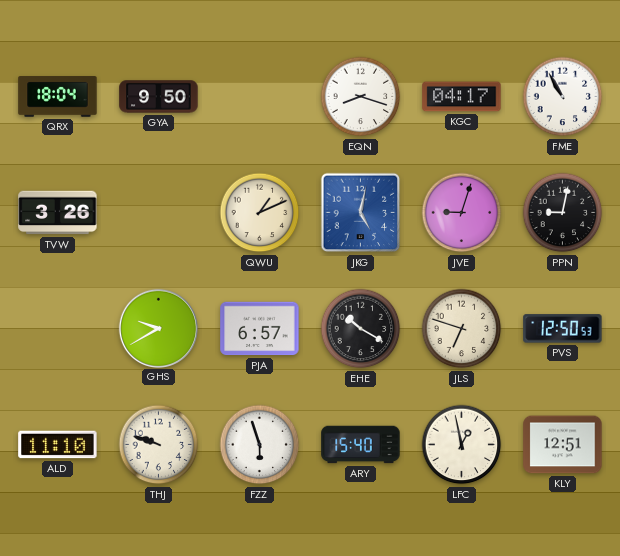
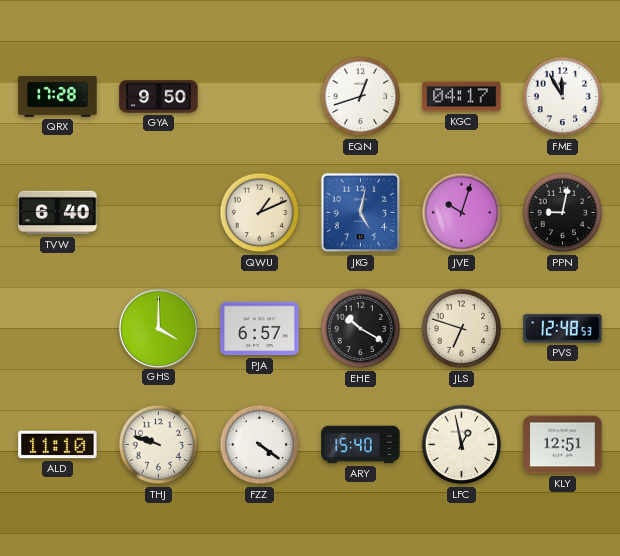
QRX: 18:04 -> 17:28
EQN: 8:18 -> 12:42
FME: 10:55 -> 11:55
TVW: 3:26 -> 6:40
JVE: 9:03 -> 10:03
GHS: 9:40 -> 4:00
PVS: 12:50 -> 12:48
FZZ: 5:57 -> 4:21
